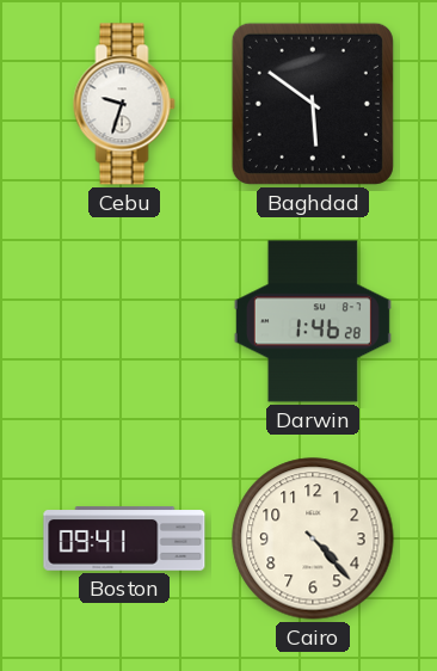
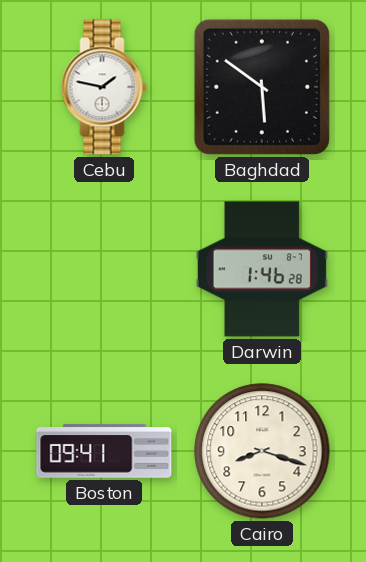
Cebu: 9:33 -> 1:47
Cairo: 4:23 -> 8:18
